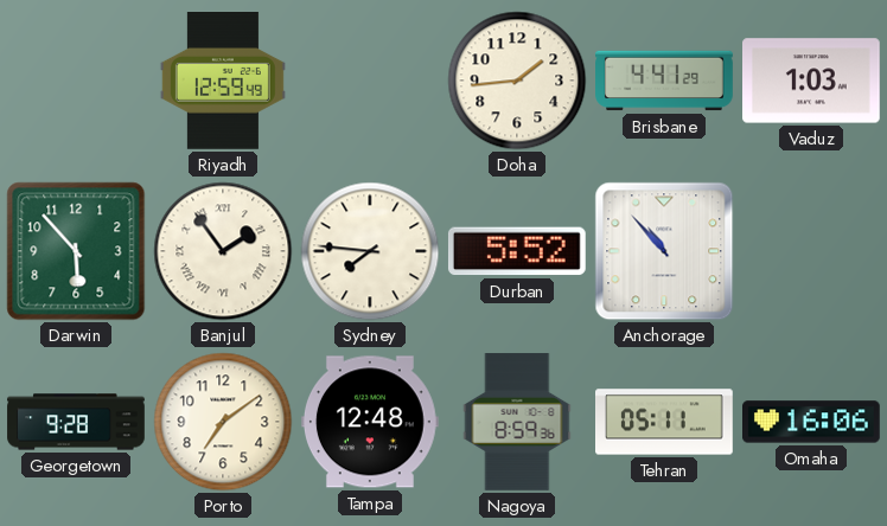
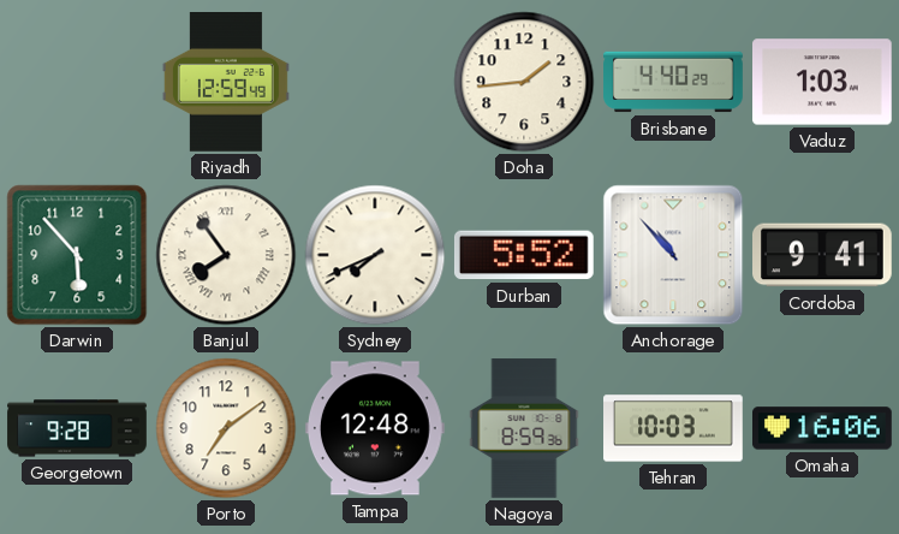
Brisbane: 4:41 -> 4:40
Banjul: 1:54 -> 7:54
Sydney: 7:46 -> 7:41
Cordoba: none -> 9:41
Tehran: 05:11 -> 10:03
